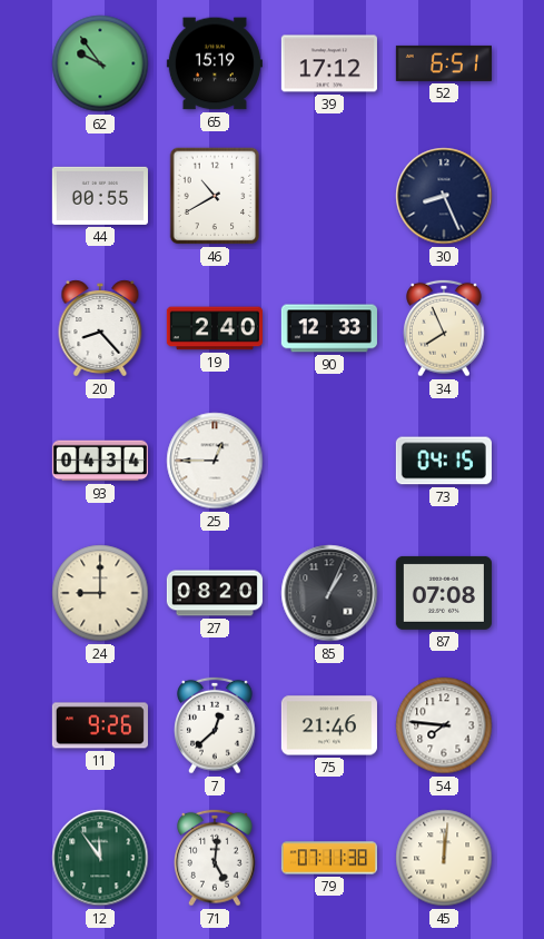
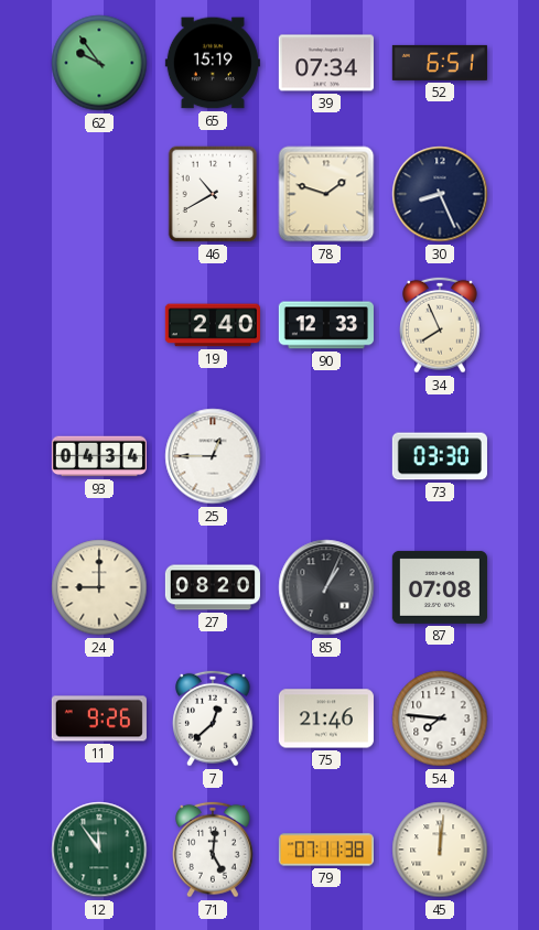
39: 17:12 -> 07:34
44: 00:55 -> none
78: none -> 1:48
20: 8:23 -> none
73: 04:15 -> 03:30
